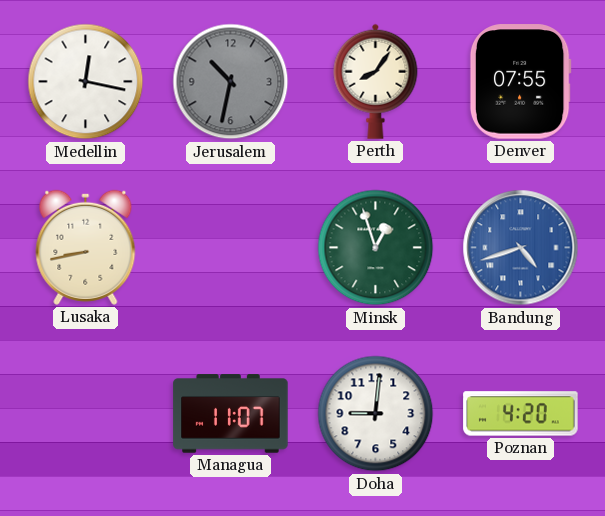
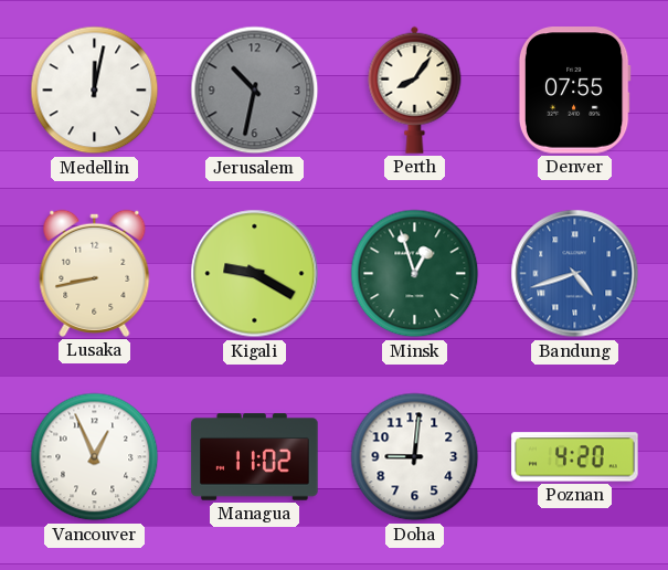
Medellin: 12:17 -> 12:02
Kigali: none -> 9:20
Vancouver: none -> 12:56
Managua: 11:07 -> 11:02
